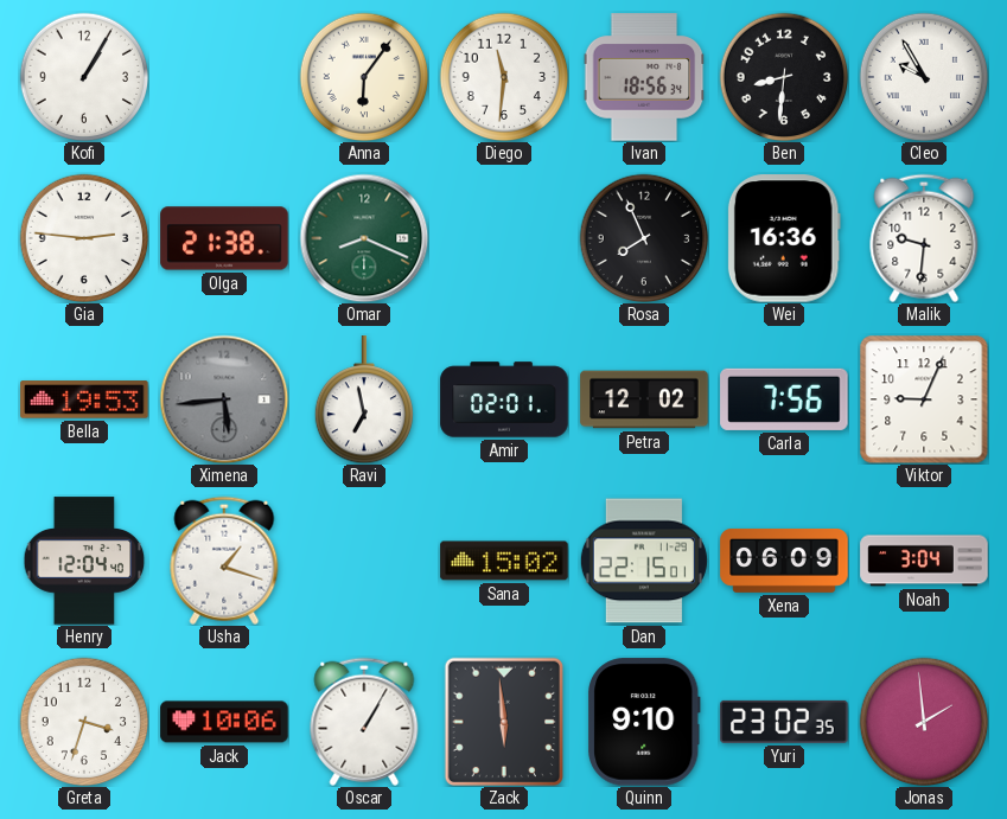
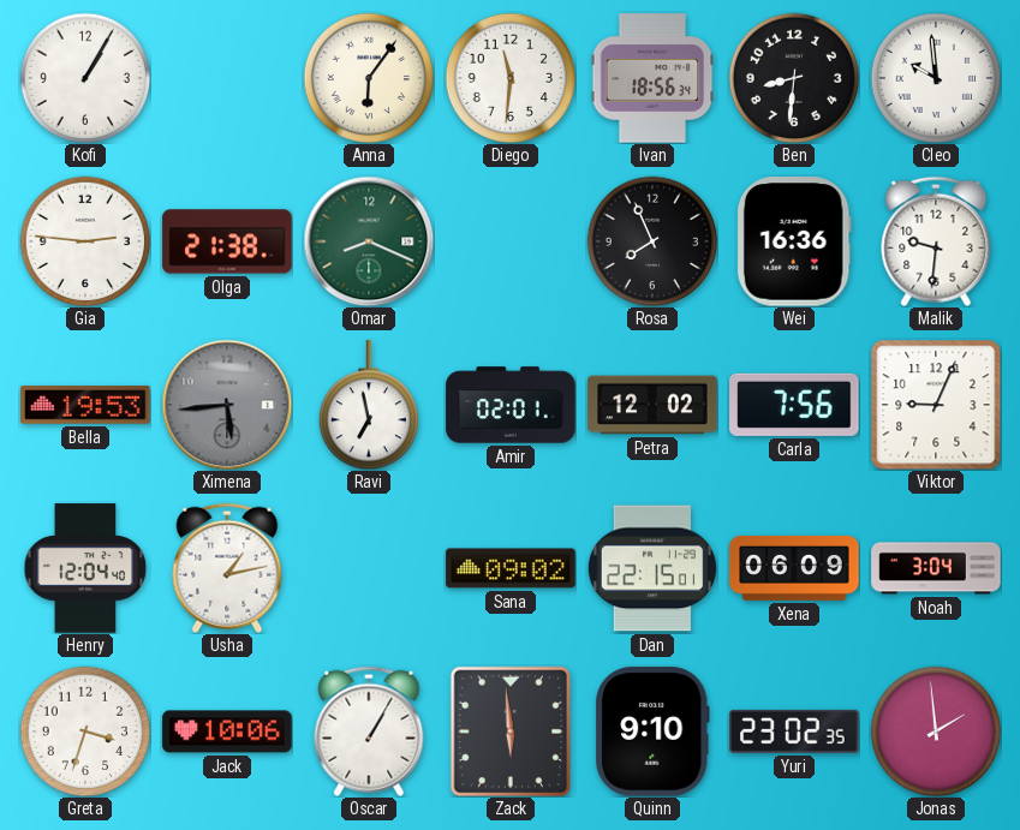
Cleo: 9:55 -> 9:59
Usha: 1:18 -> 1:13
Sana: 15:02 -> 09:02
